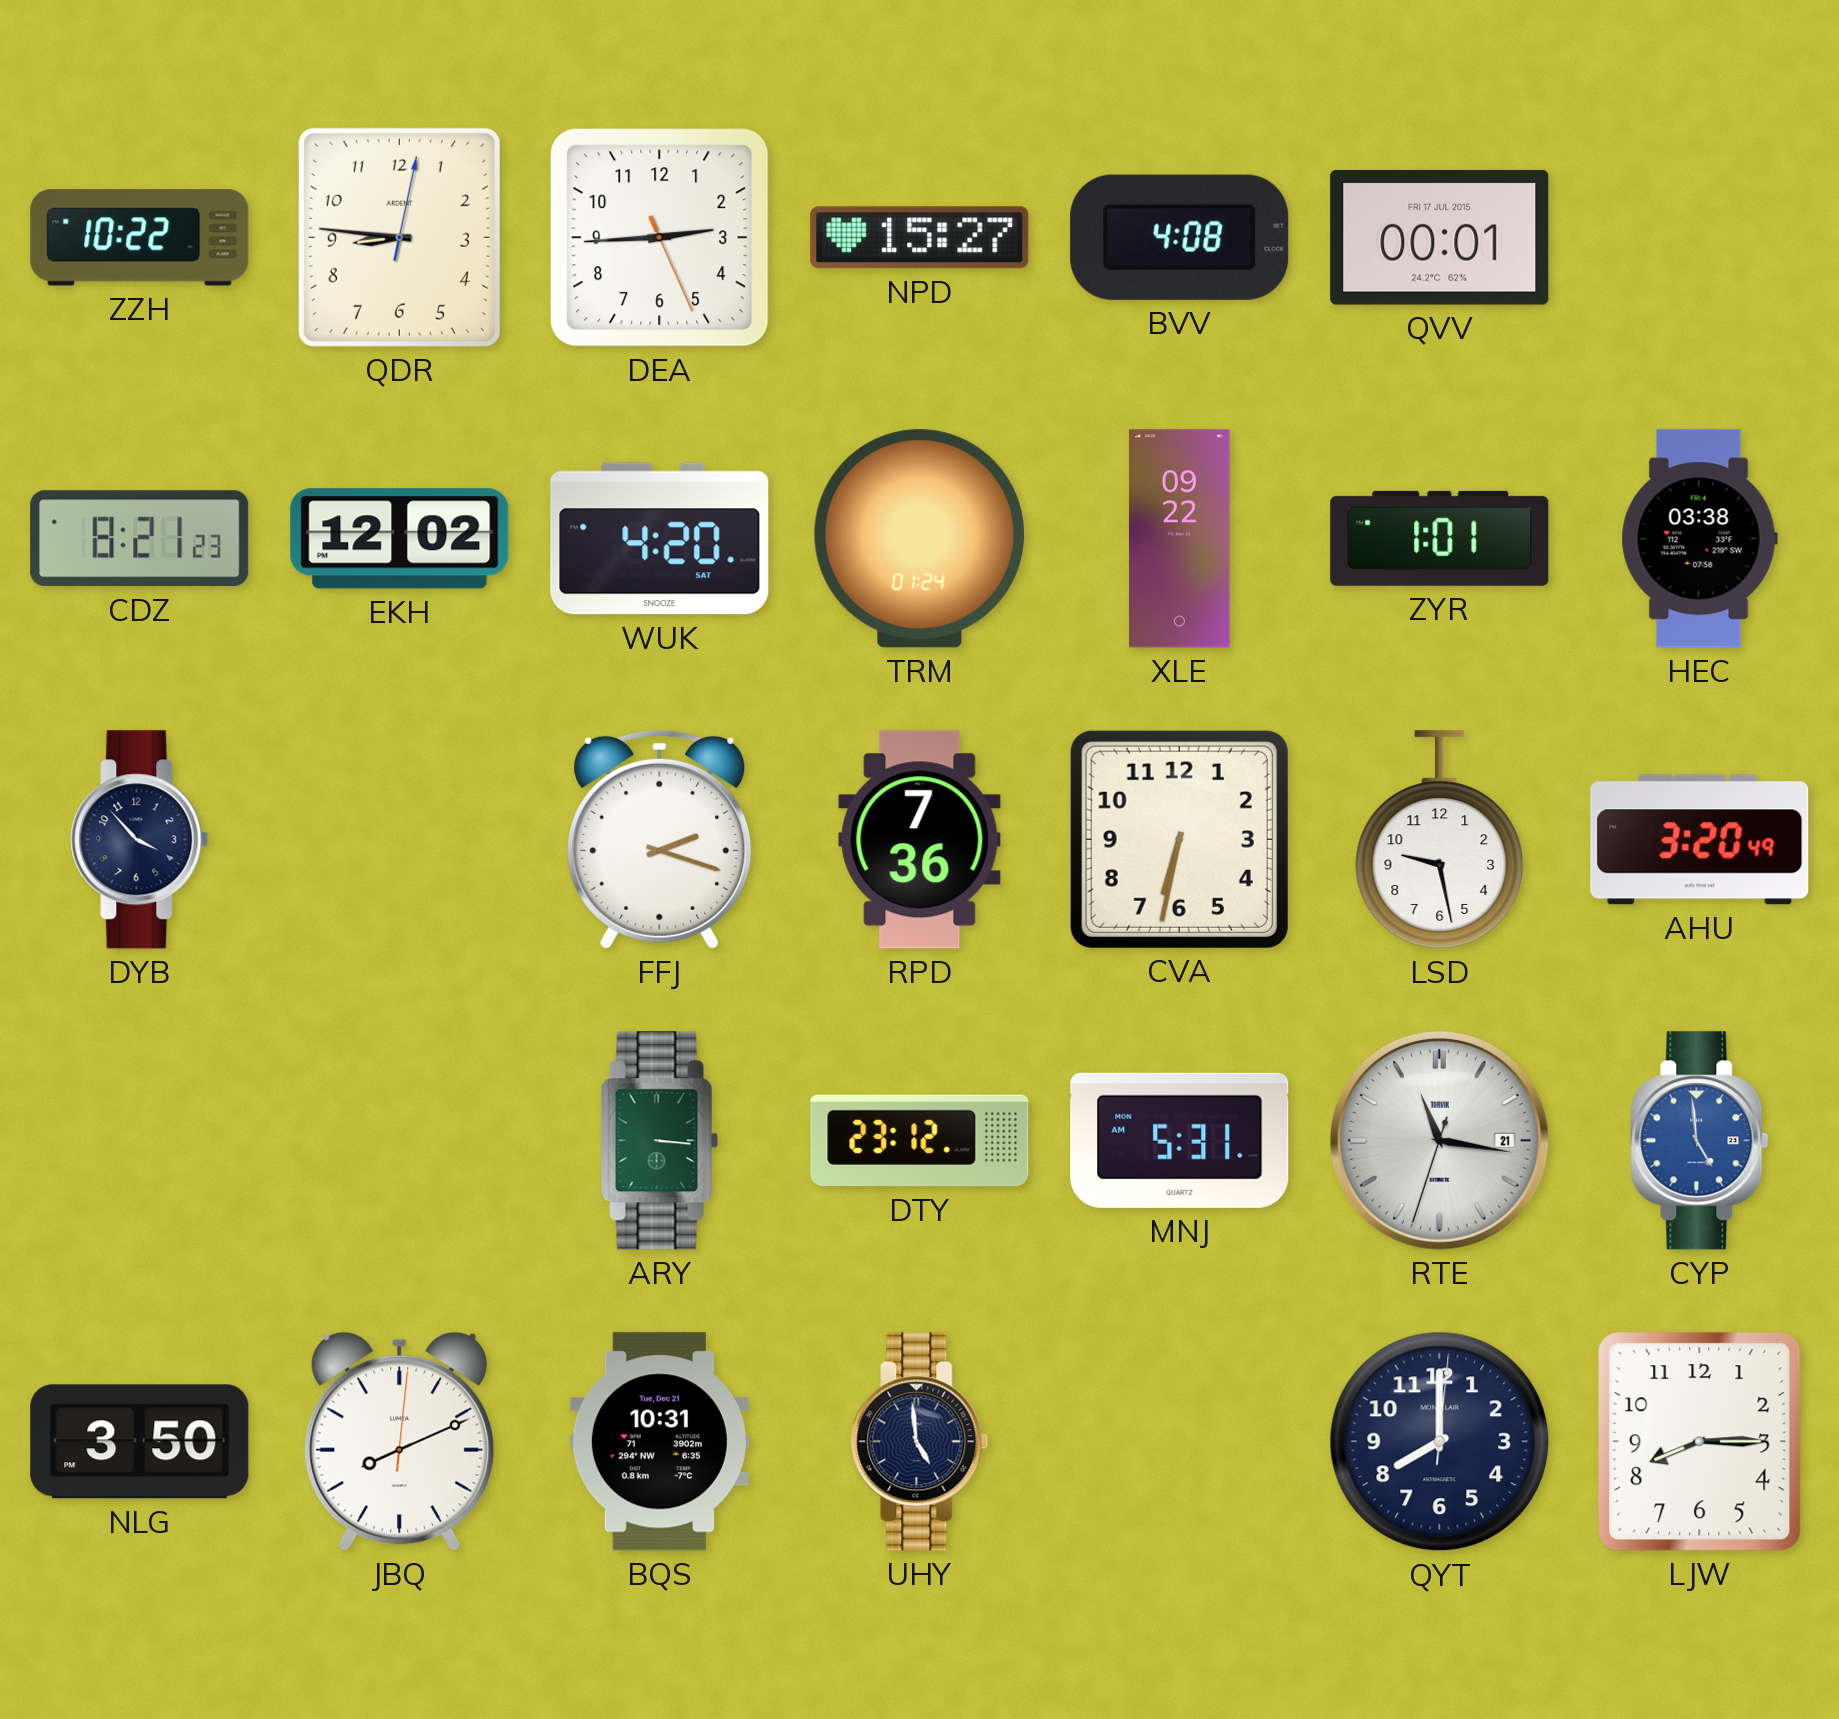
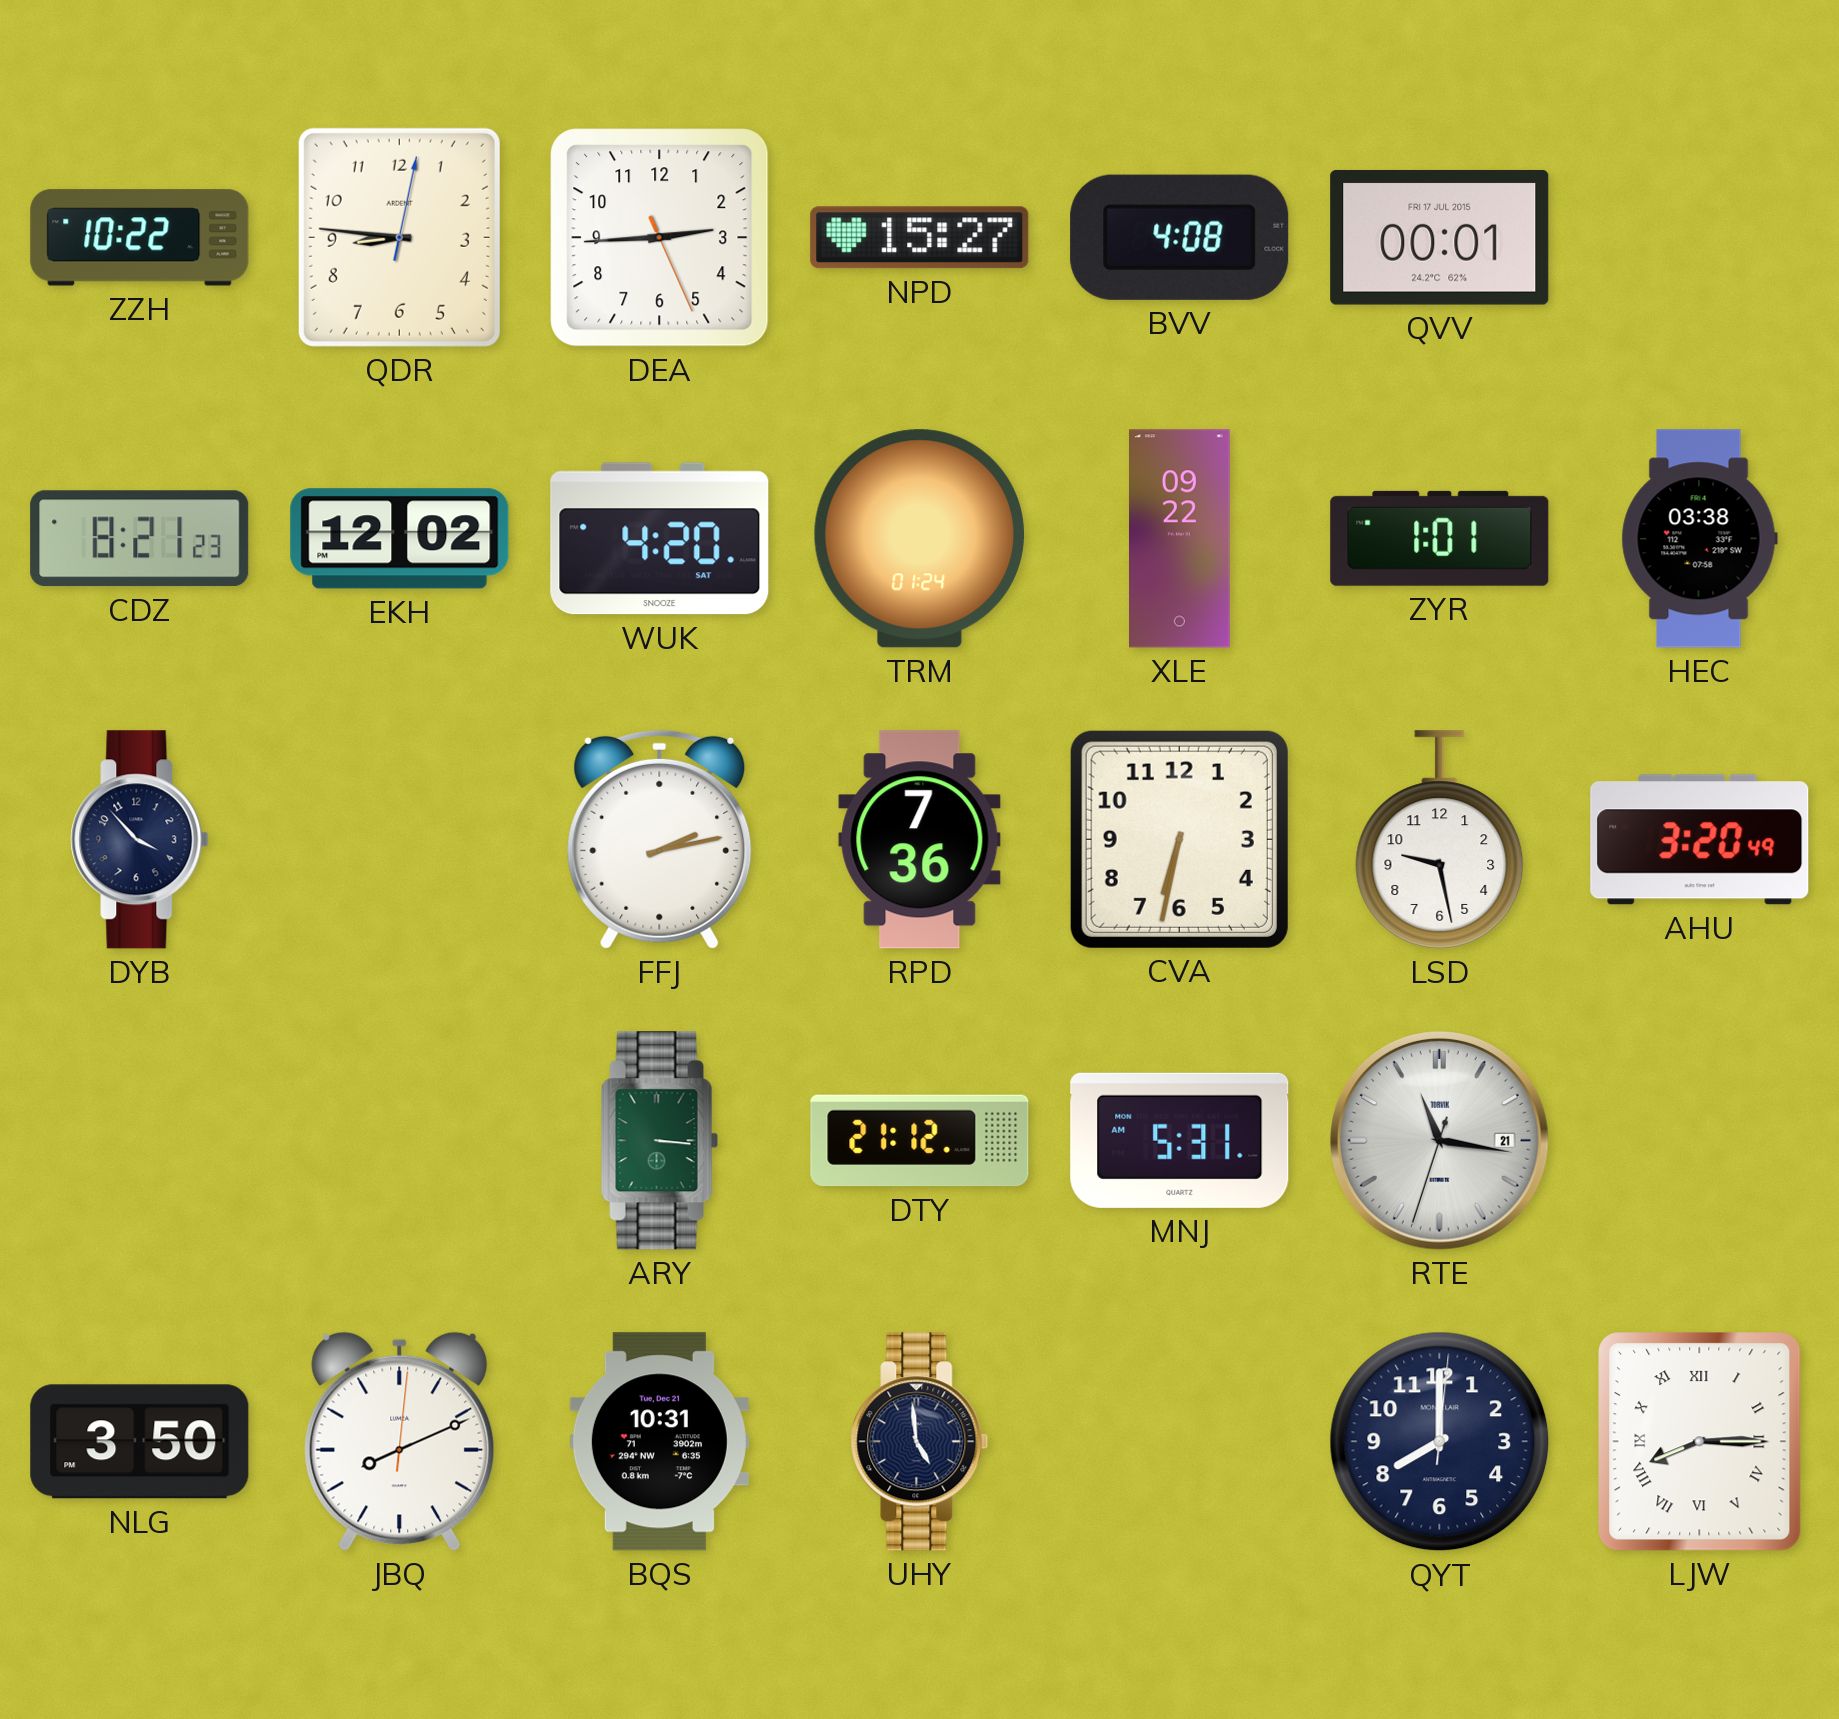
FFJ: 2:18 -> 2:13
DTY: 23:12 -> 21:12
CYP: 4:59 -> none
LJW numerals: Arabic -> Roman
